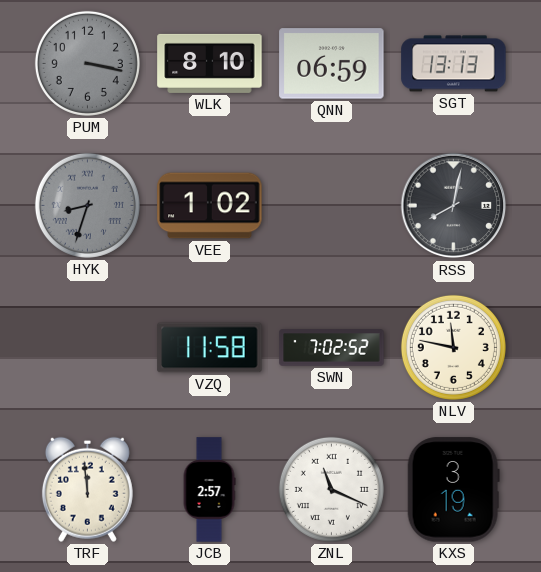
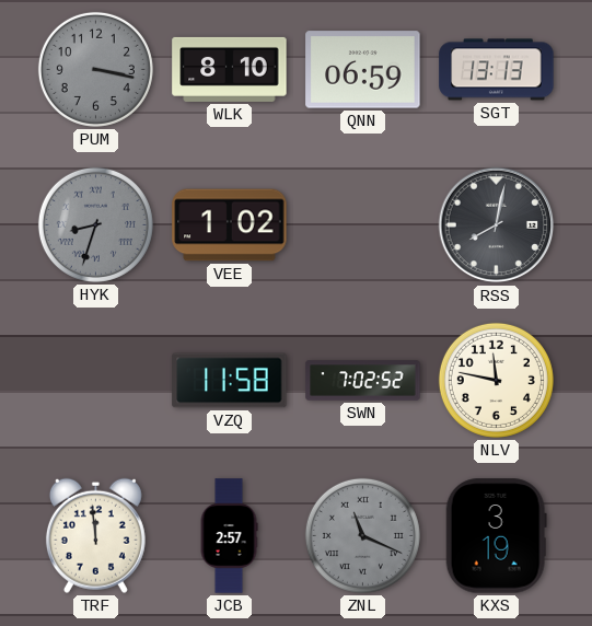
ZNL dial: white -> grey
